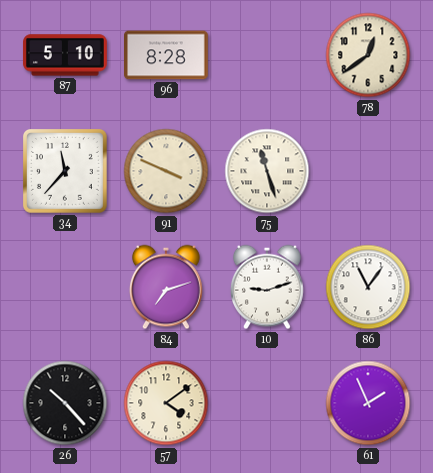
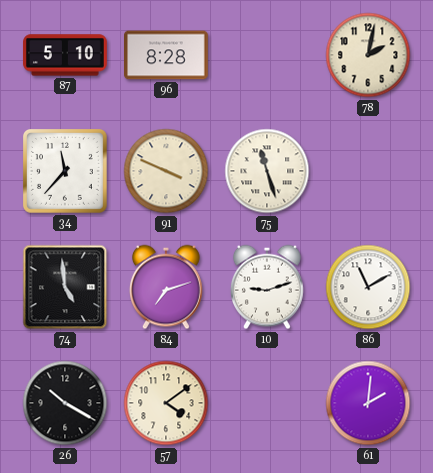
78: 12:39 -> 2:02
74: none -> 4:59
86: 11:06 -> 11:10
26: 10:23 -> 10:20
61: 1:56 -> 2:01
